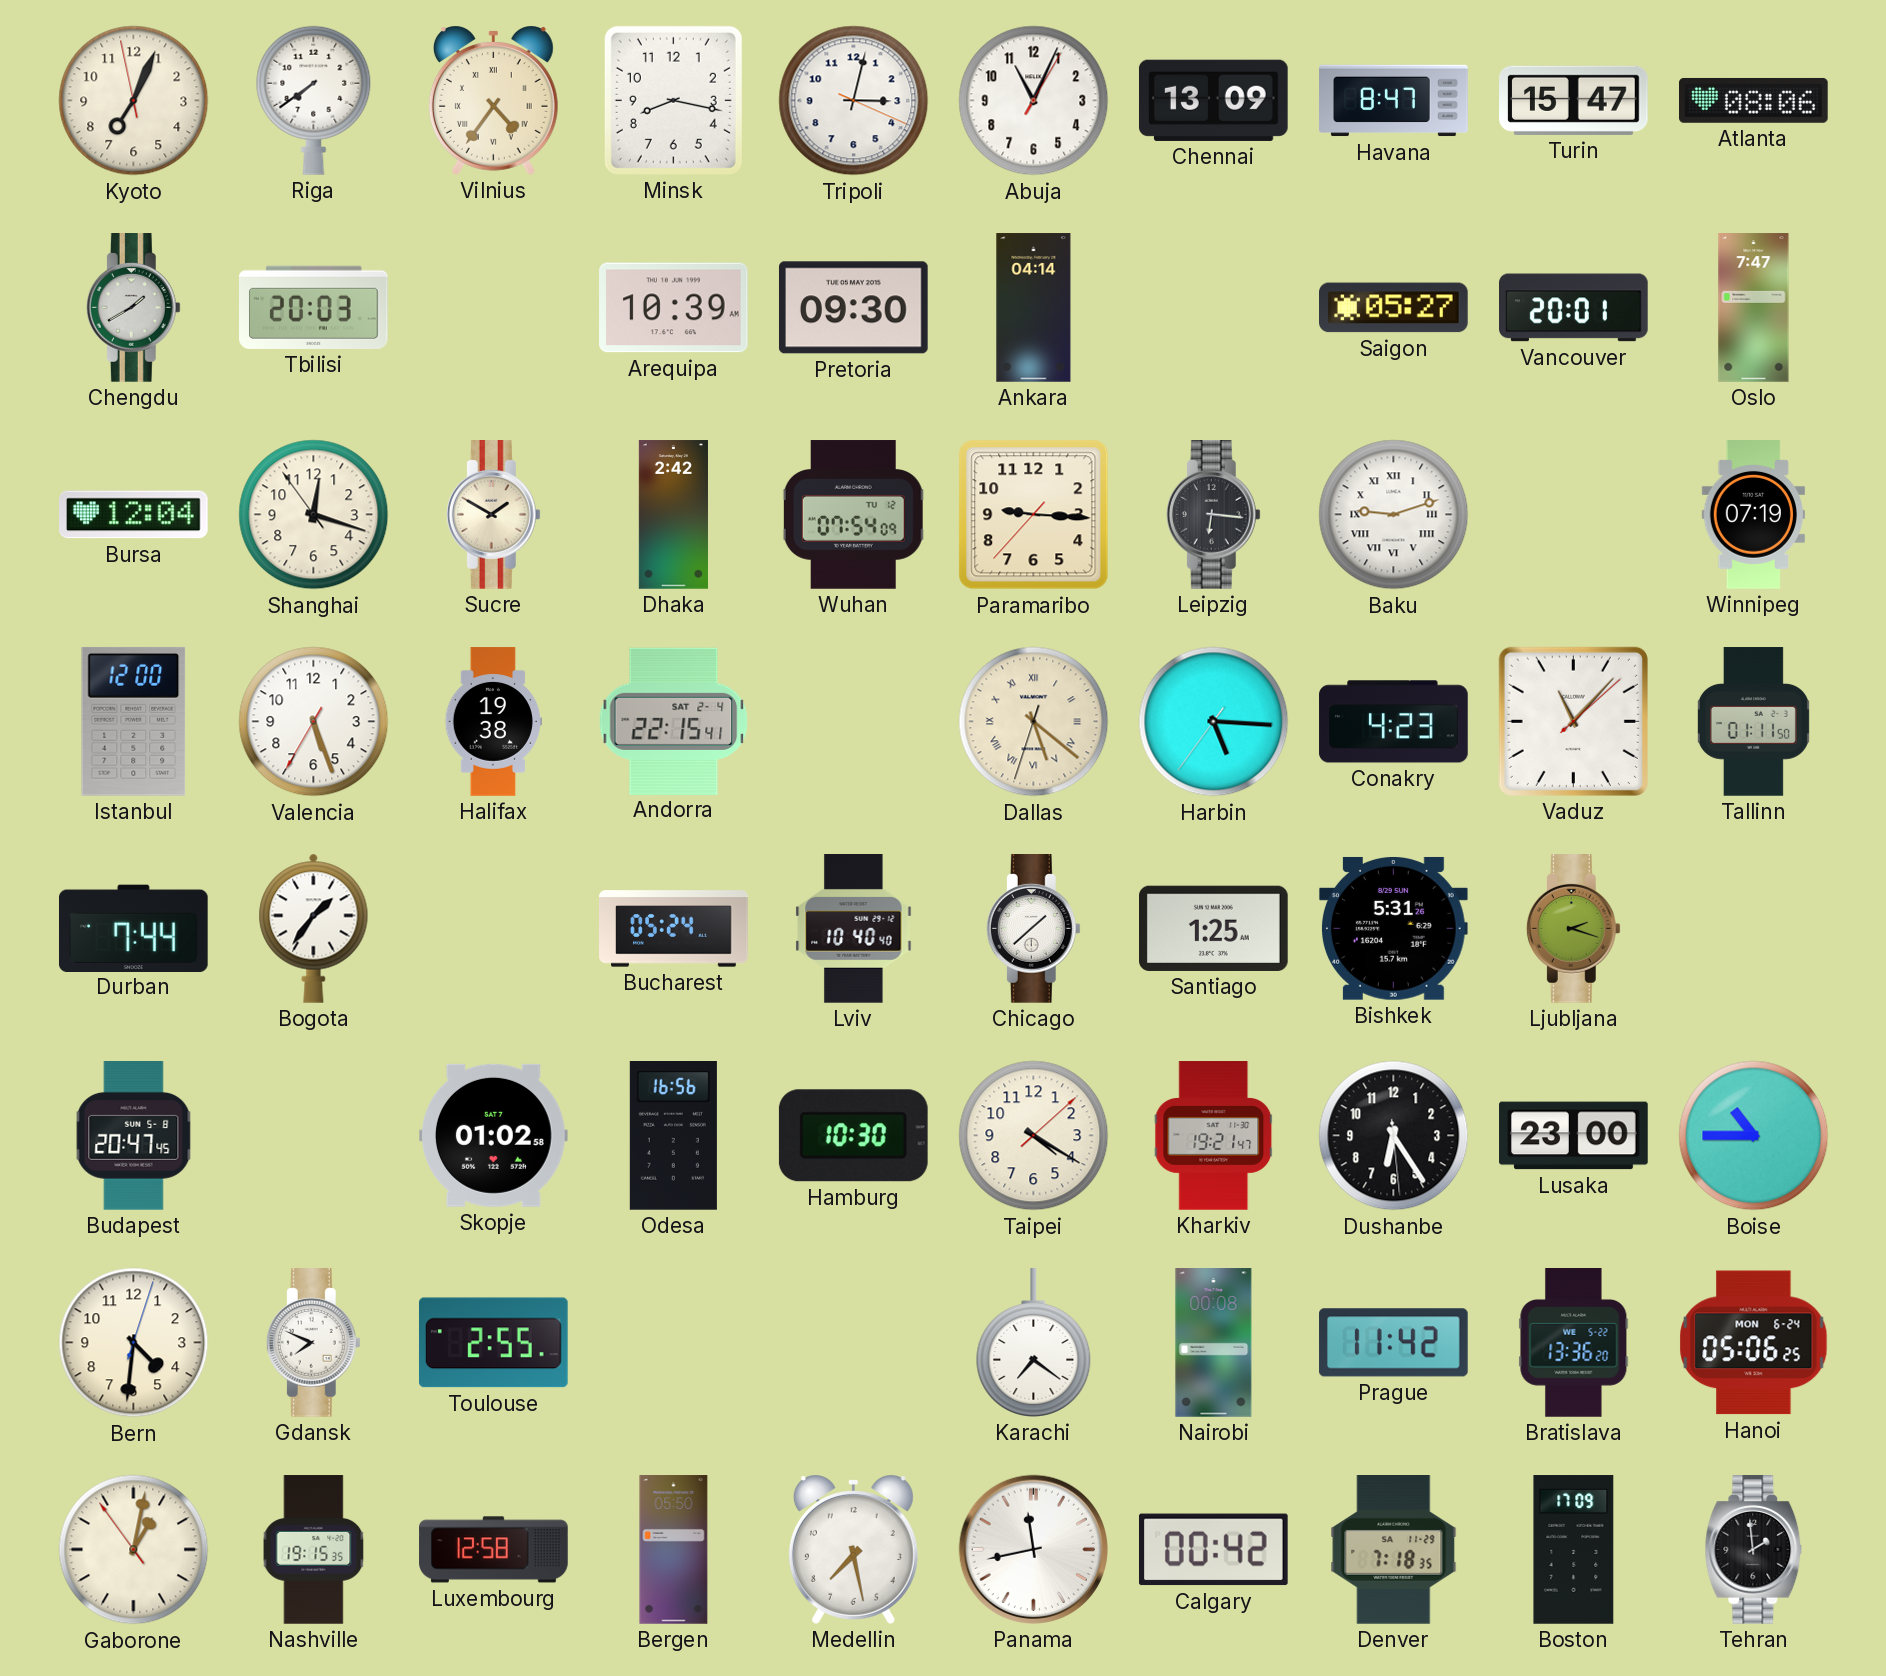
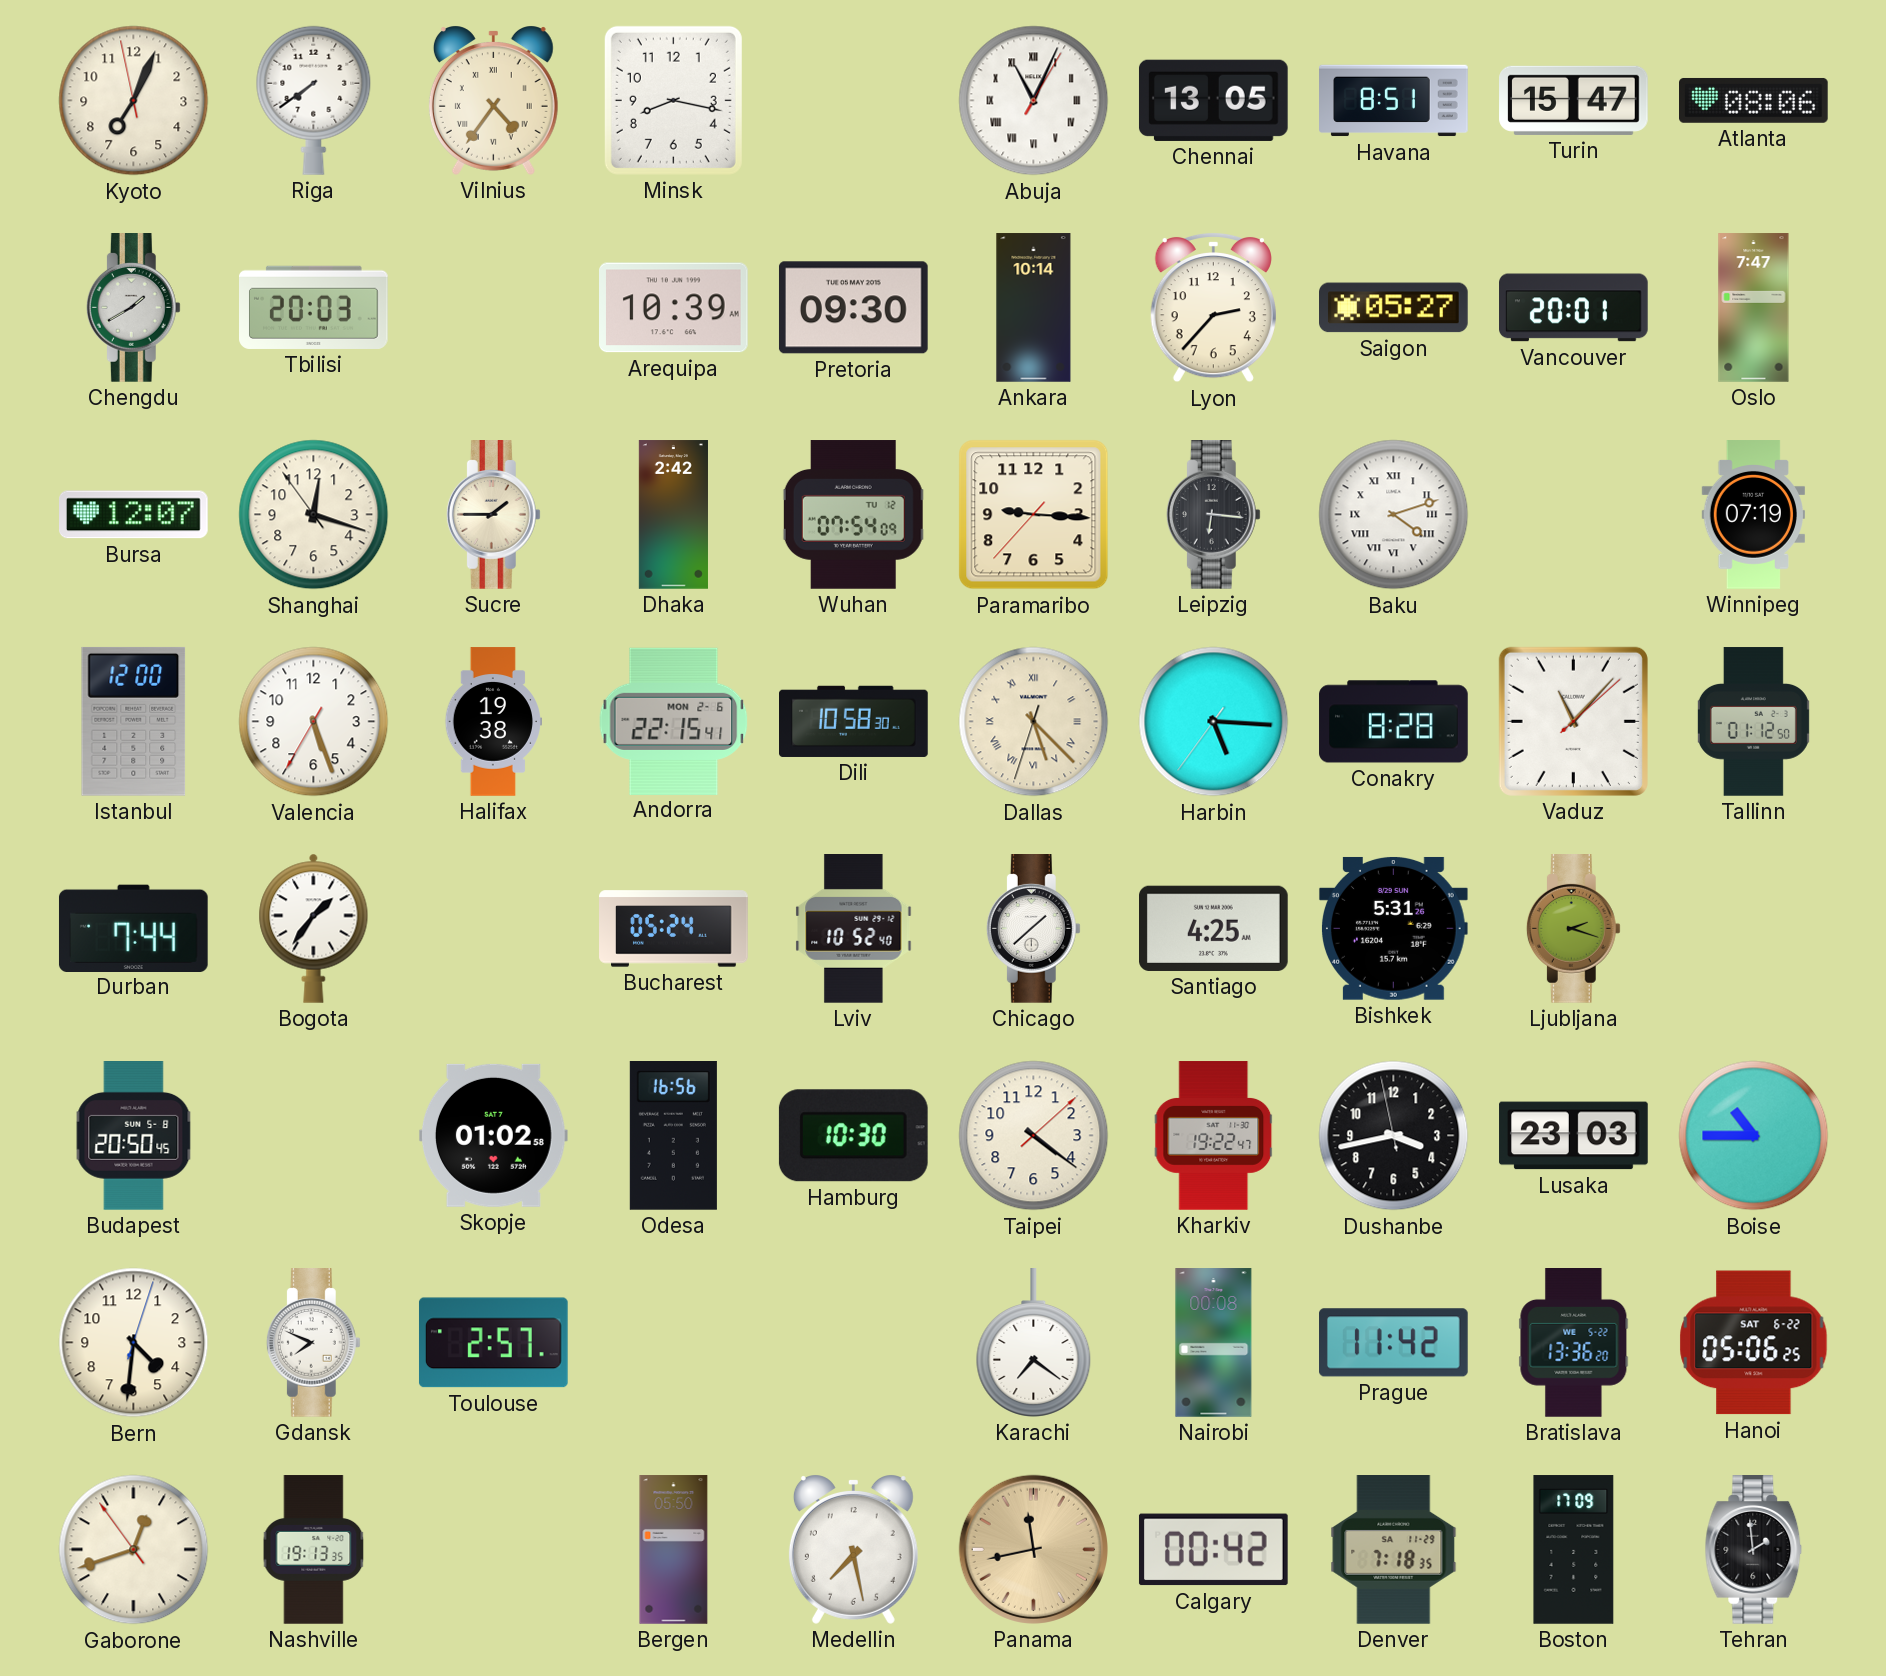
Tripoli: 3:02 -> none
Abuja numerals: Arabic -> Roman
Chennai: 13:09 -> 13:05
Havana: 8:47 -> 8:51
Ankara: 04:14 -> 10:14
Lyon: none -> 2:37
Bursa: 12:04 -> 12:07
Sucre: 1:50 -> 1:45
Baku: 9:12 -> 4:12
Andorra date: SAT 2-4 -> MON 2-6
Dili: none -> 10:58
Dallas: 5:21 -> 5:22
Conakry: 4:23 -> 8:28
Tallinn: 01:11 -> 01:12
Lviv: 10:40 -> 10:52
Santiago: 1:25 -> 4:25
Budapest: 20:47 -> 20:50
Taipei: 4:20 -> 4:21
Kharkiv: 19:21 -> 19:22
Dushanbe: 6:24 -> 3:42
Lusaka: 23:00 -> 23:03
Toulouse: 2:55 -> 2:57
Hanoi date: MON 6-24 -> SAT 6-22
Gaborone: 1:01 -> 12:41
Nashville: 19:15 -> 19:13
Luxembourg: 12:58 -> none
Panama dial: white -> champagne
